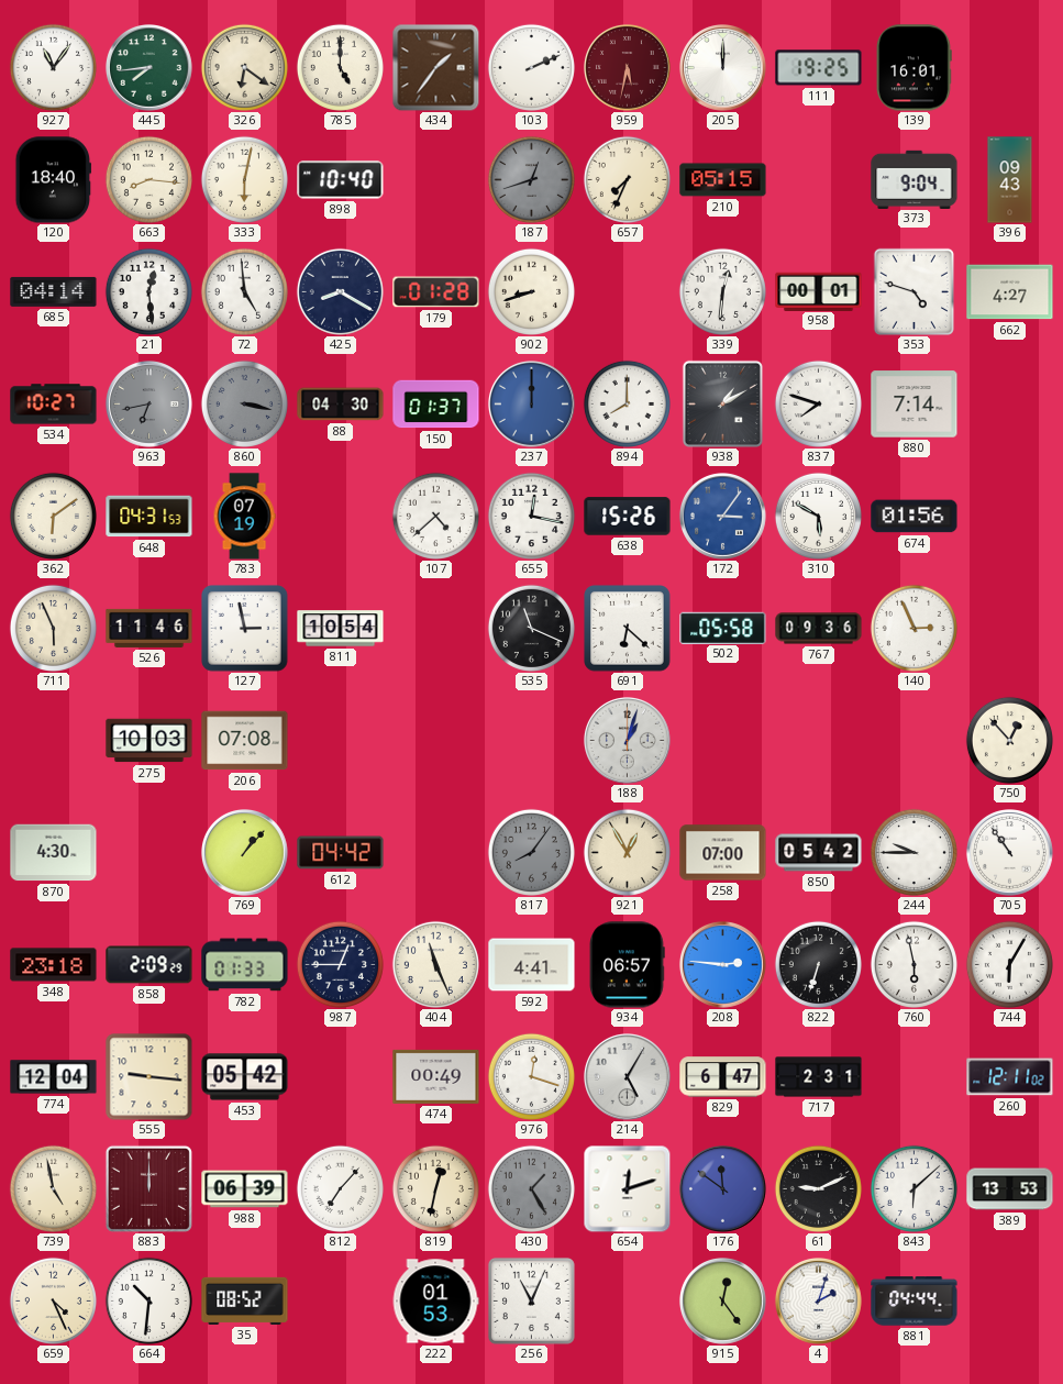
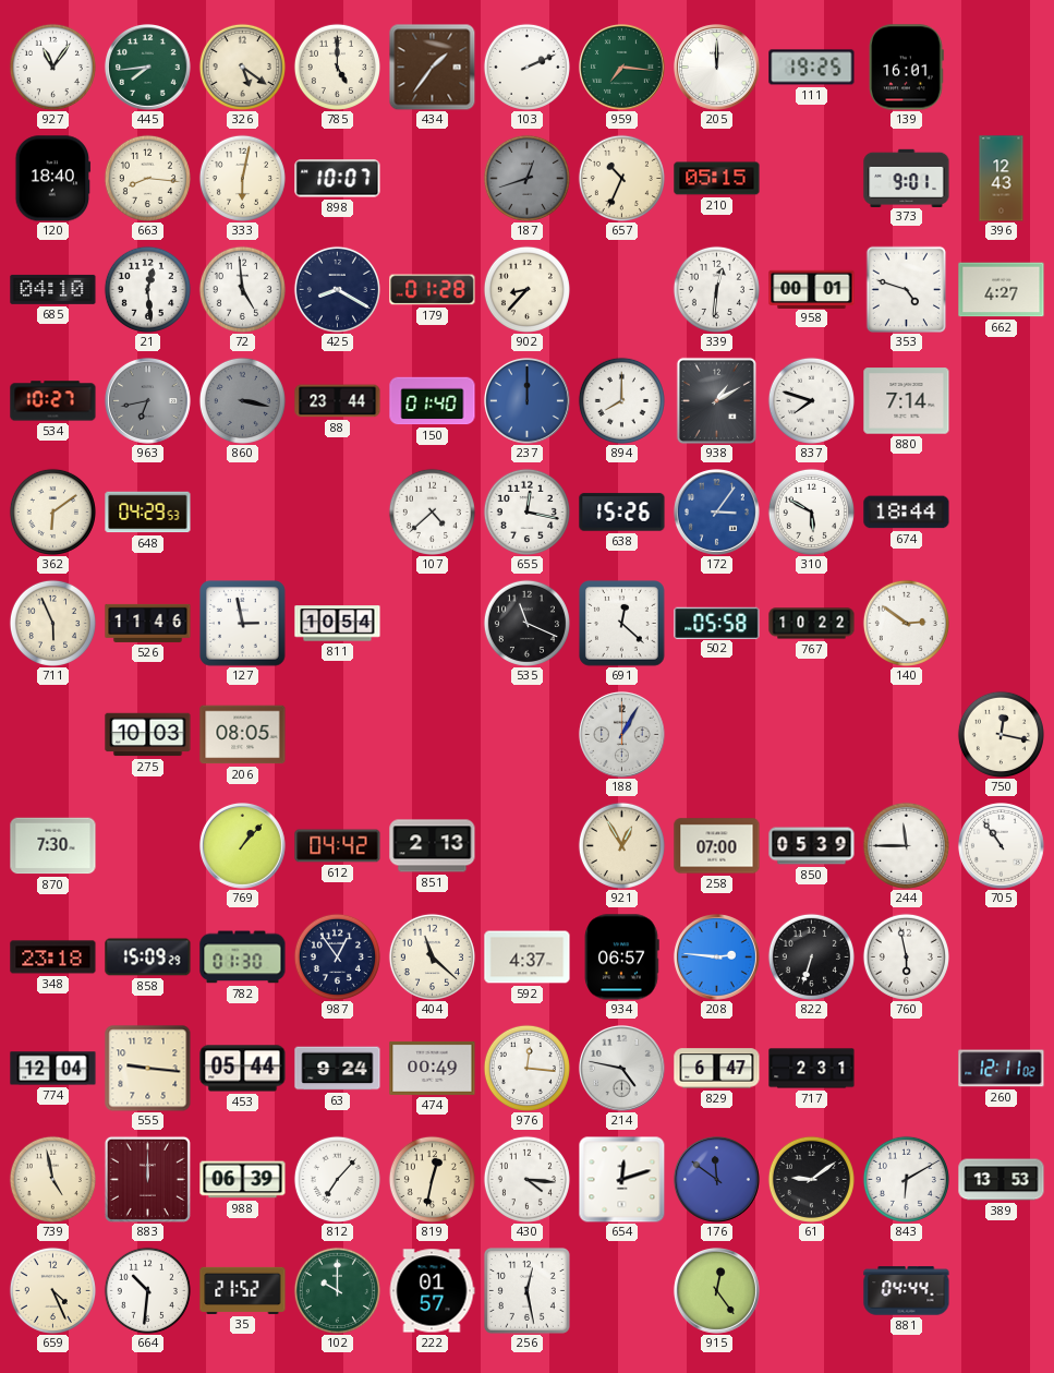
326: 6:21 -> 5:21
959: 5:32 -> 7:16
959 dial: burgundy -> green
898: 10:40 -> 10:07
657: 7:34 -> 10:34
373: 9:04 -> 9:01
396: 09:43 -> 12:43
685: 04:14 -> 04:10
902: 8:42 -> 8:37
88: 04:30 -> 23:44
150: 01:37 -> 01:40
648: 04:31 -> 04:29
783: 07:19 -> none
674: 01:56 -> 18:44
691: 6:22 -> 12:22
767: 09:36 -> 10:22
140: 2:56 -> 2:51
206: 07:08 -> 08:05
188: 1:03 -> 1:05
750: 12:53 -> 12:17
870: 4:30 -> 7:30
851: none -> 2:13
817: 8:06 -> none
850: 05:42 -> 05:39
244: 9:45 -> 11:45
858: 2:09 -> 15:09
782: 01:33 -> 01:30
987: 12:45 -> 12:54
404: 11:26 -> 11:22
592: 4:41 -> 4:37
744: 6:05 -> none
453: 05:42 -> 05:44
63: none -> 9:24
976: 12:18 -> 12:16
214: 5:05 -> 4:47
430: 1:25 -> 4:16
430 dial: grey -> white
61: 9:11 -> 9:09
843: 6:08 -> 6:10
35: 08:52 -> 21:52
102: none -> 10:00
222: 01:53 -> 01:57
256: 11:04 -> 12:28
4: 2:03 -> none
